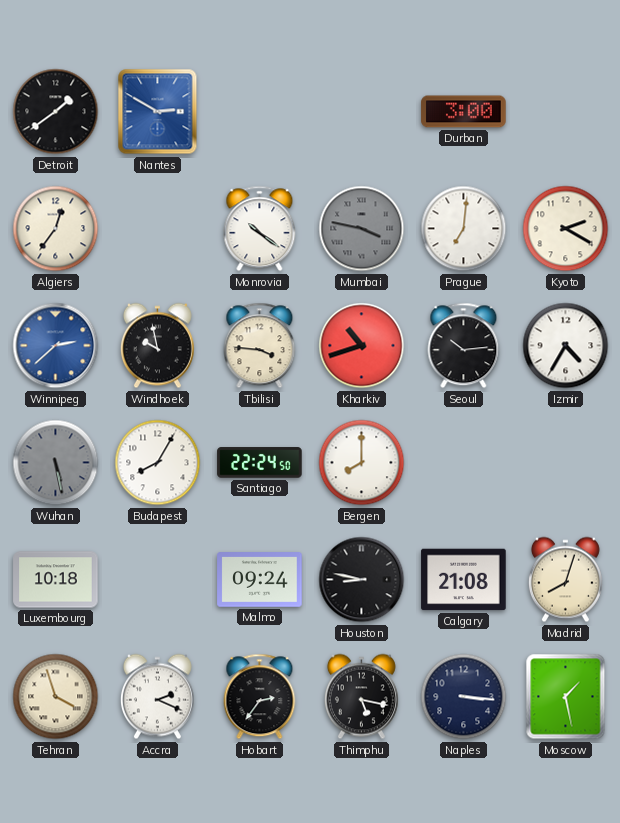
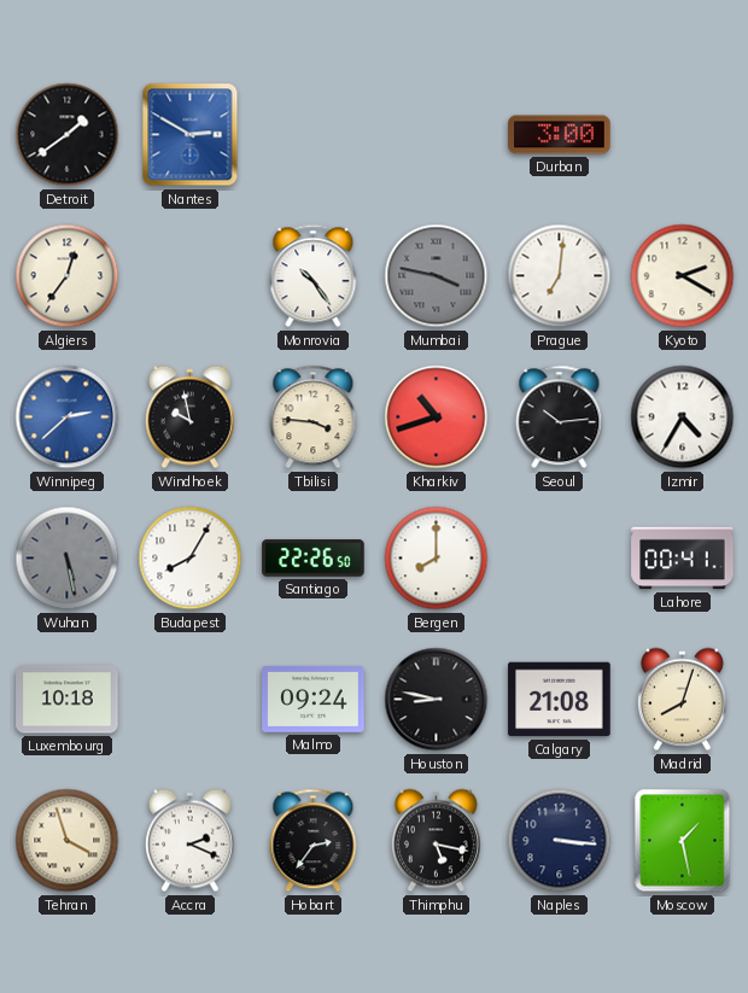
Monrovia: 10:21 -> 10:24
Santiago: 22:24 -> 22:26
Lahore: none -> 00:41
